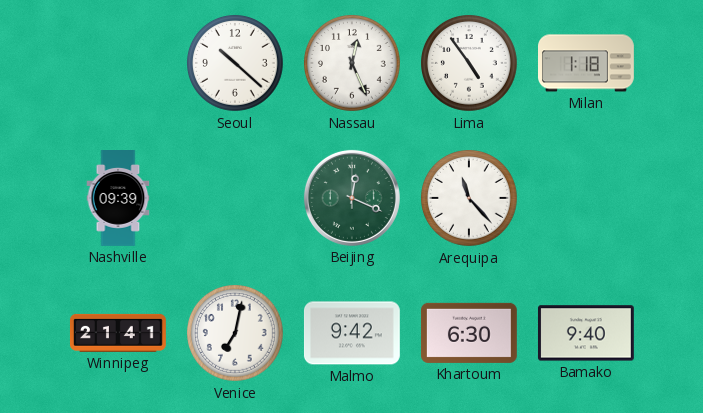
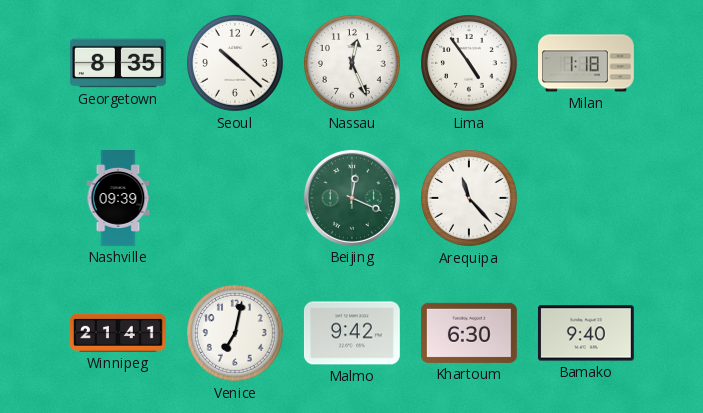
Georgetown: none -> 8:35
